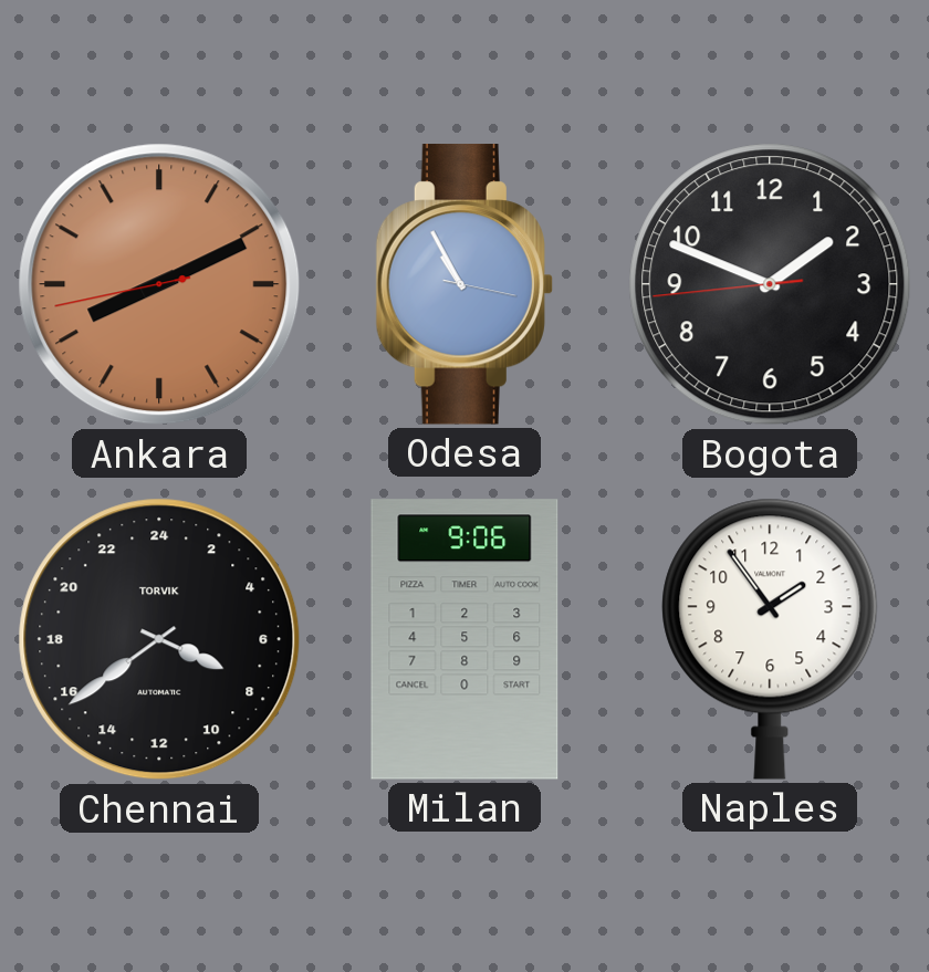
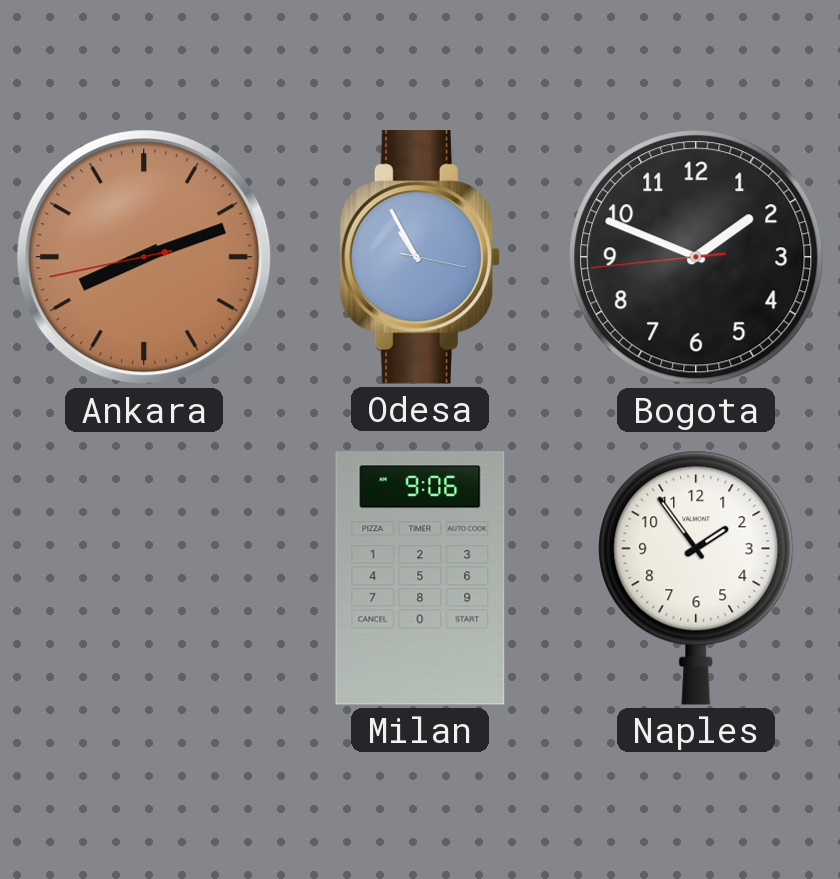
Ankara: 8:10 -> 8:11
Chennai: 7:39 -> none
